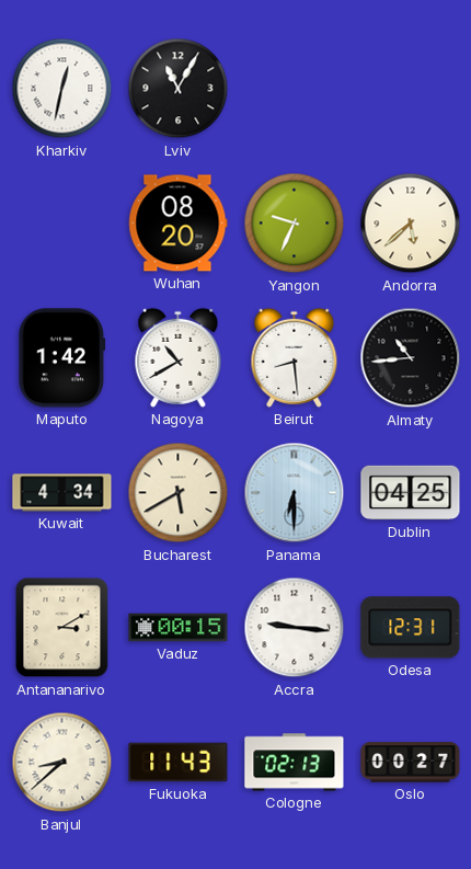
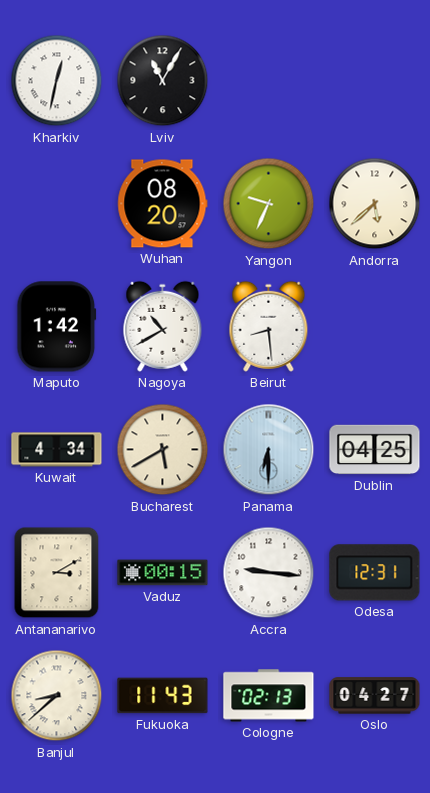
Almaty: 10:44 -> none
Oslo: 00:27 -> 04:27
